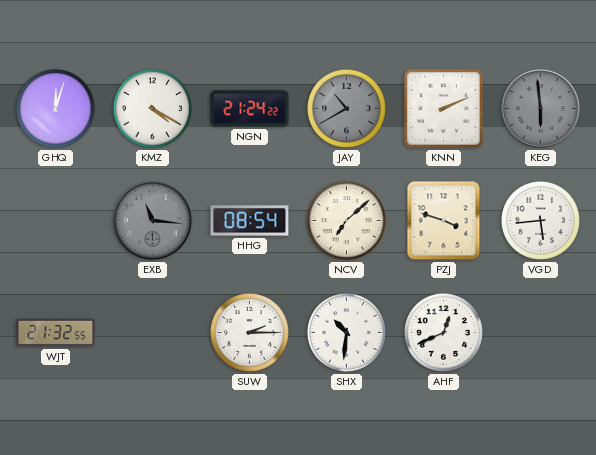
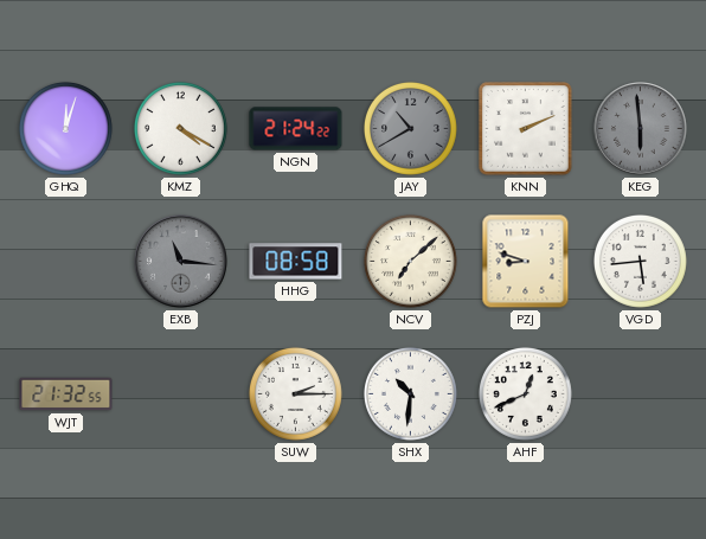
HHG: 08:54 -> 08:58
PZJ: 3:48 -> 8:48
